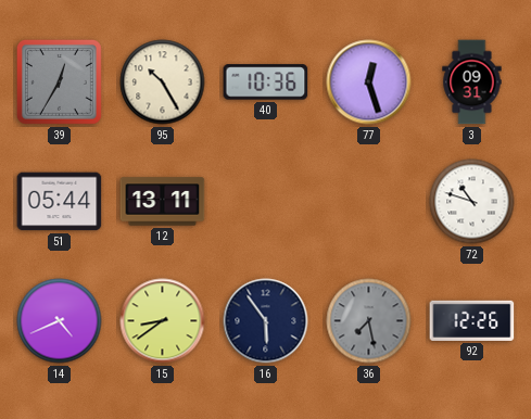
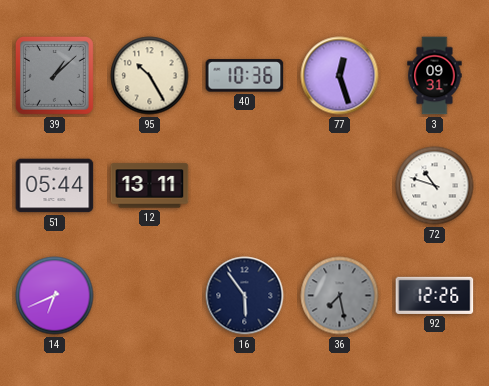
39: 12:35 -> 1:08
14: 4:41 -> 6:41
15: 8:39 -> none
